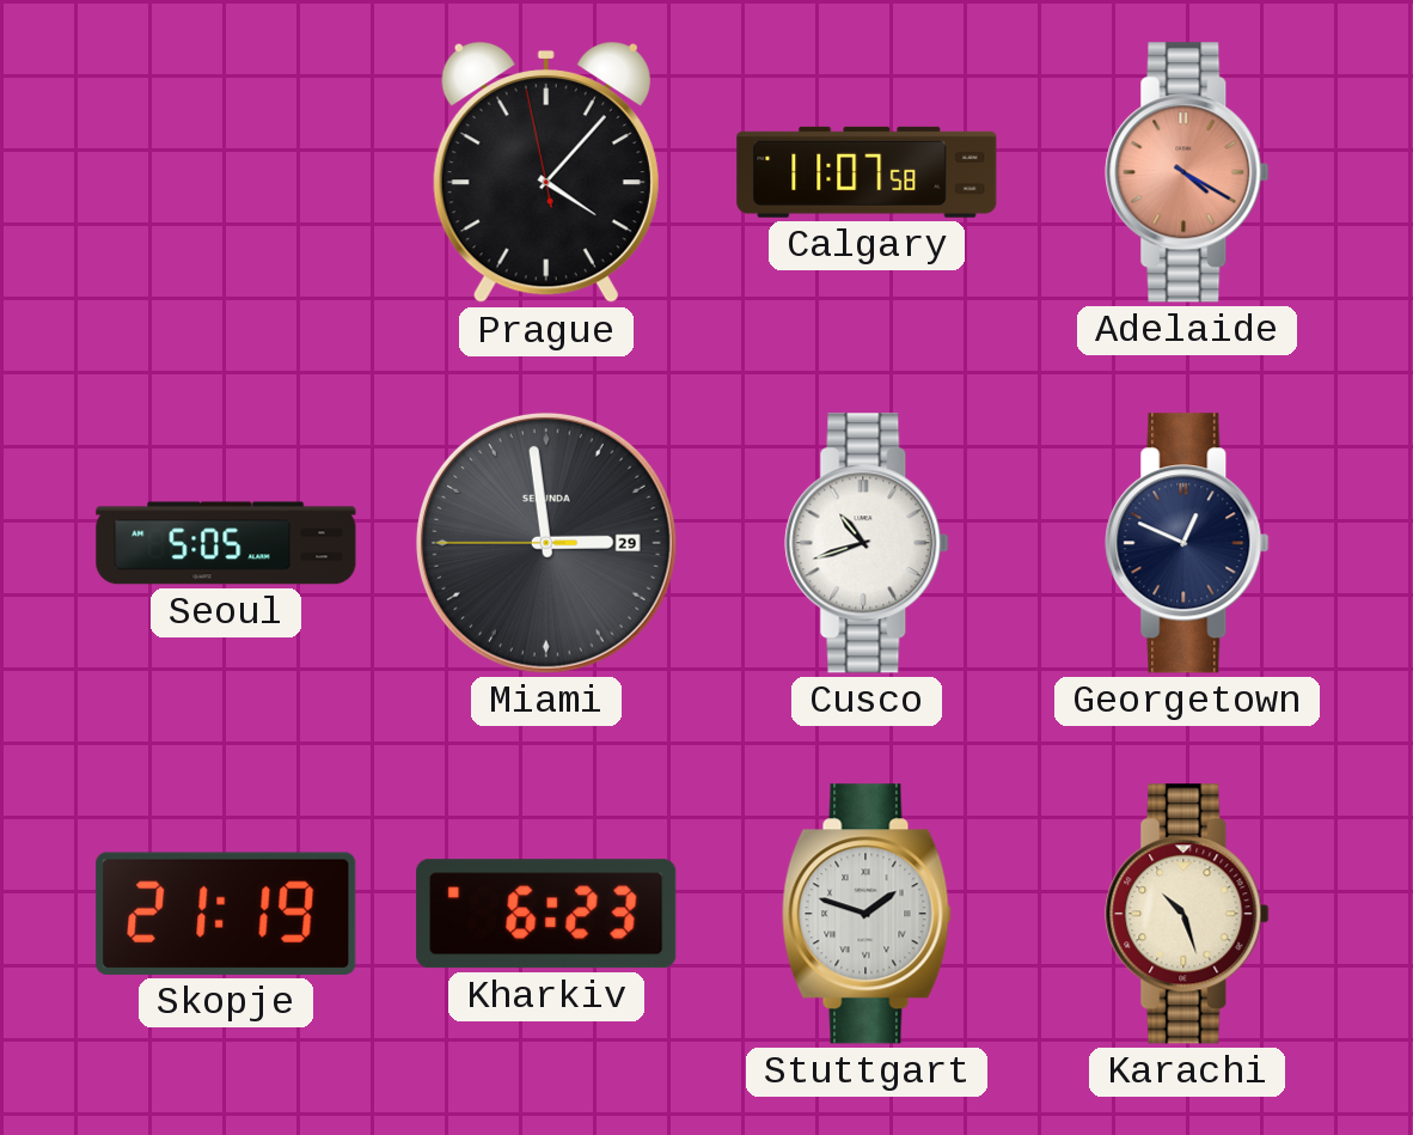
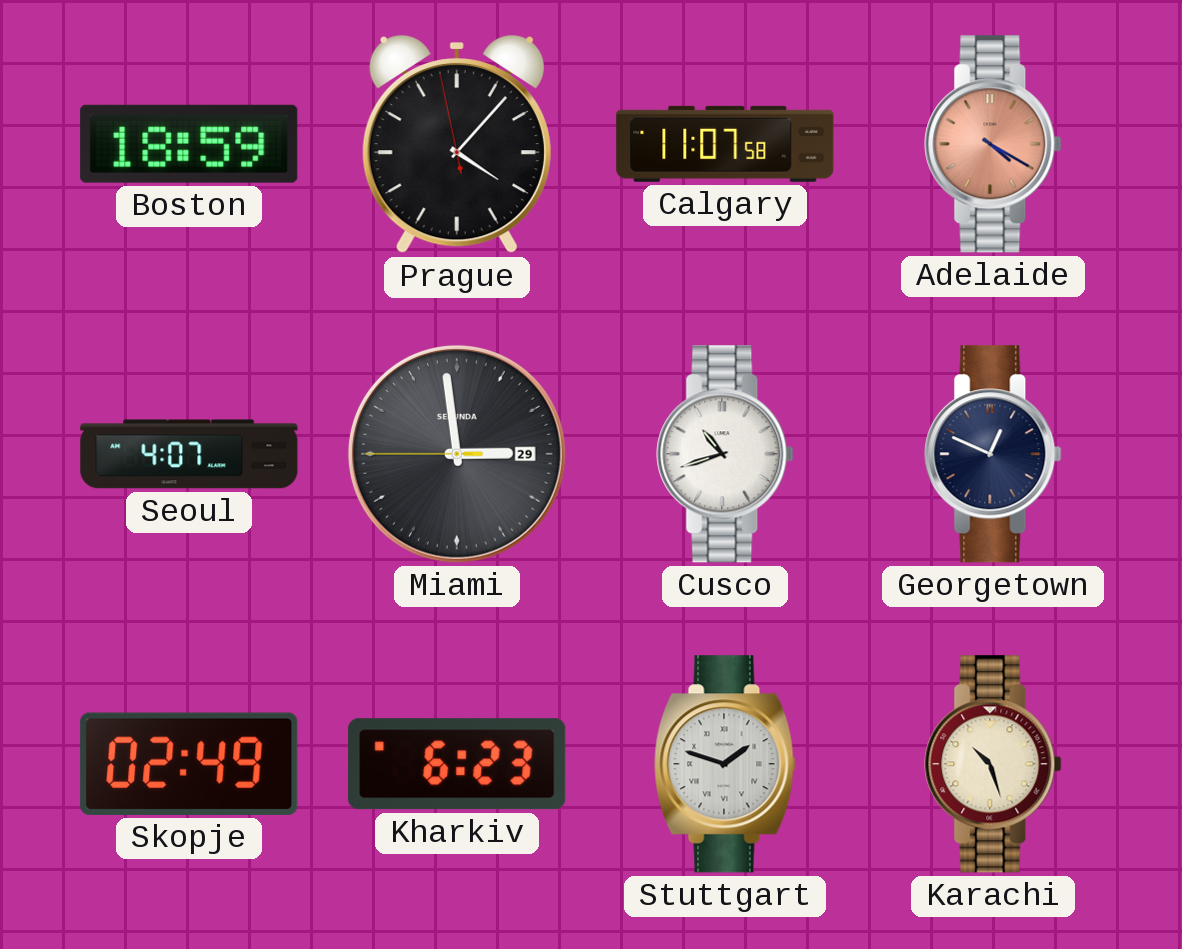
Boston: none -> 18:59
Seoul: 5:05 -> 4:07
Skopje: 21:19 -> 02:49
